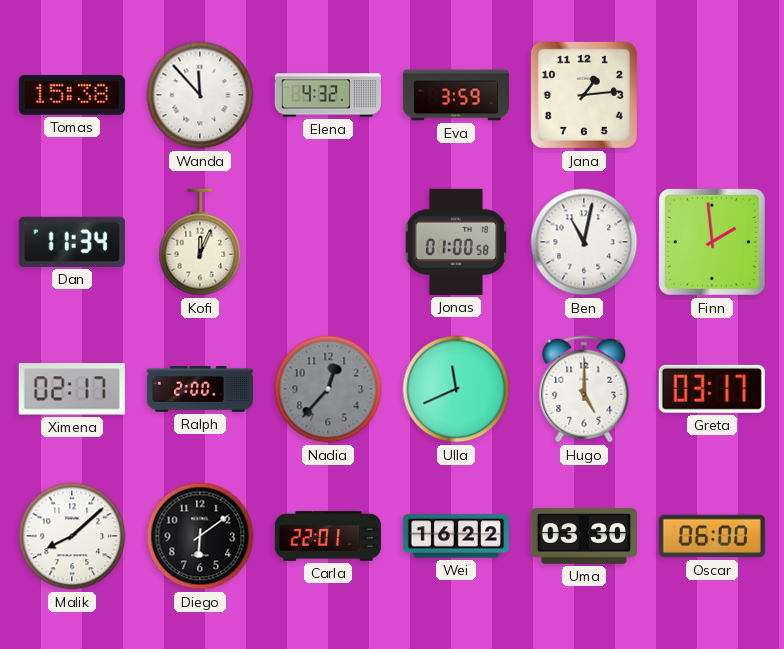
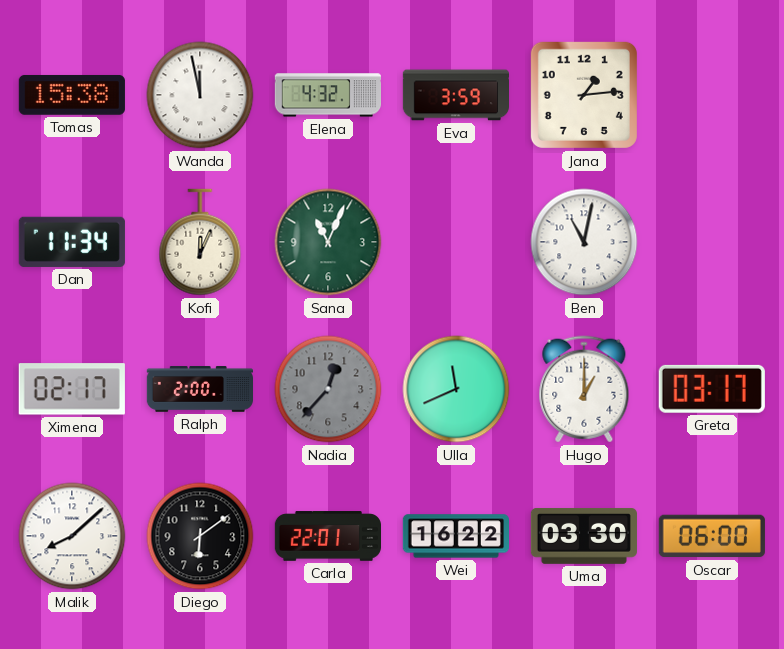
Wanda: 11:53 -> 11:58
Sana: none -> 11:04
Jonas: 01:00 -> none
Finn: 1:59 -> none
Hugo: 5:00 -> 1:00
